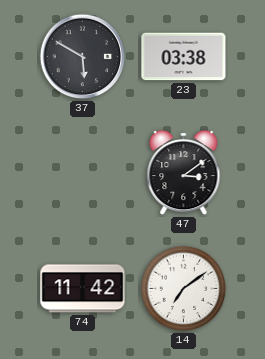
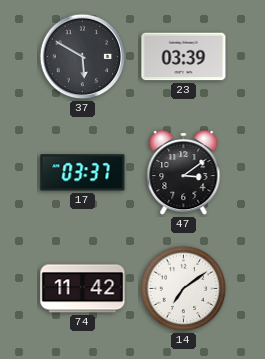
23: 03:38 -> 03:39
17: none -> 03:37
